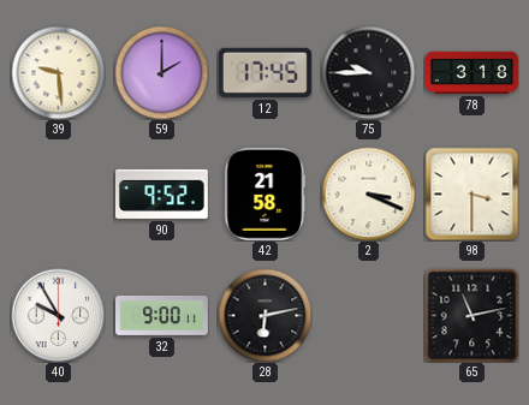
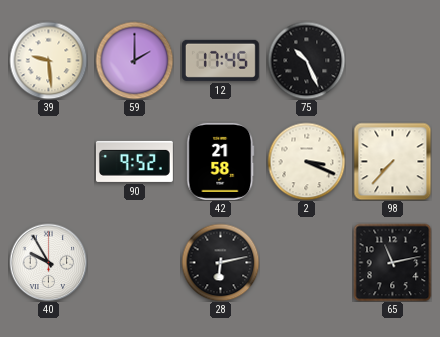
75: 9:45 -> 10:26
78: 3:18 -> none
98: 3:30 -> 7:37
32: 9:00 -> none
